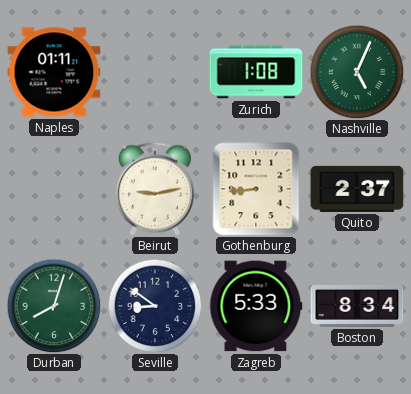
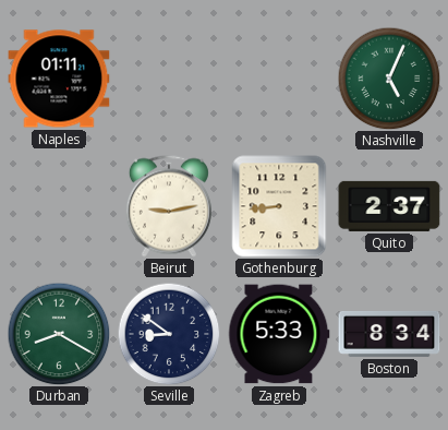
Zurich: 1:08 -> none
Durban: 8:03 -> 8:20
